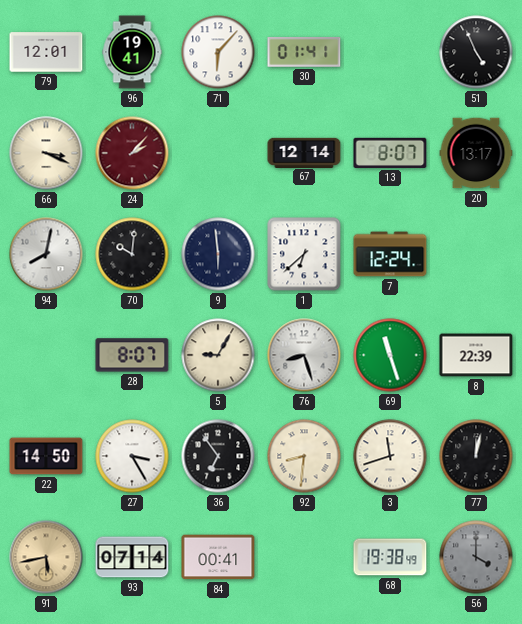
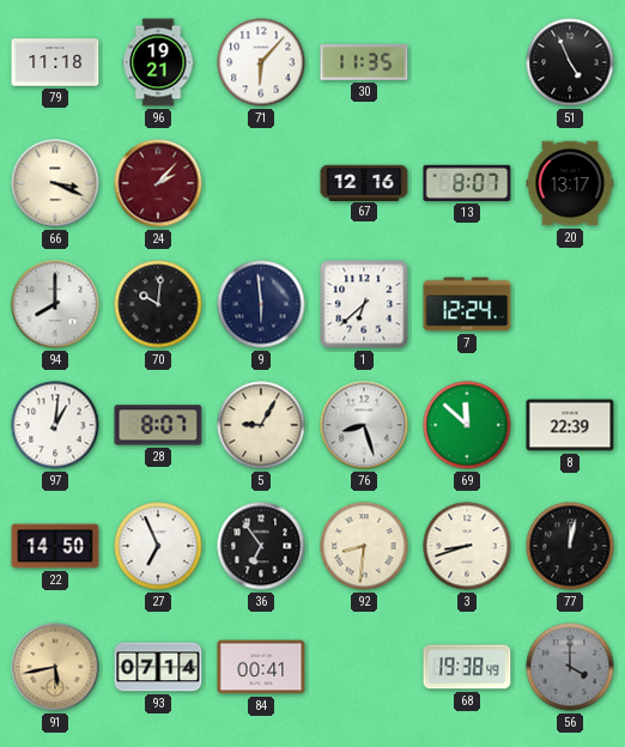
79: 12:01 -> 11:18
96: 19:41 -> 19:21
30: 01:41 -> 11:35
67: 12:14 -> 12:16
94: 8:02 -> 8:00
97: none -> 1:01
69: 11:27 -> 11:52
27: 3:25 -> 6:56
3: 11:42 -> 8:42
